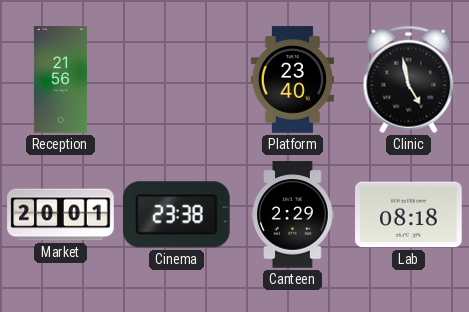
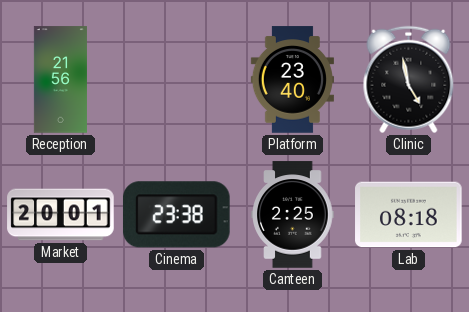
Canteen: 2:29 -> 2:25
